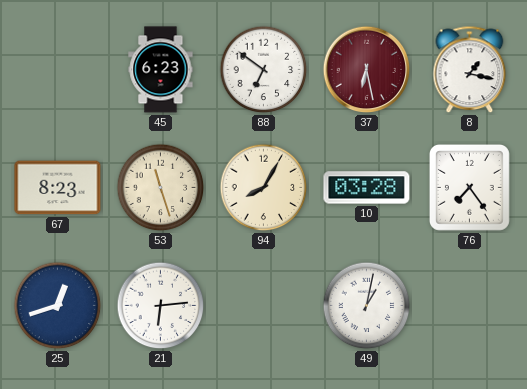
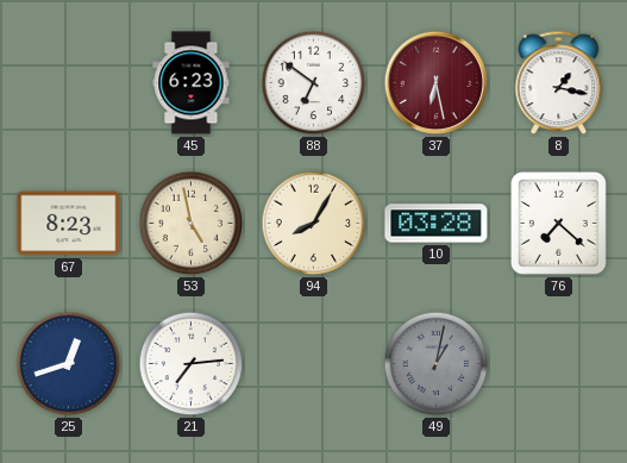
53: 11:27 -> 4:58
76: 7:24 -> 7:22
21: 6:14 -> 7:14
49 dial: white -> grey
